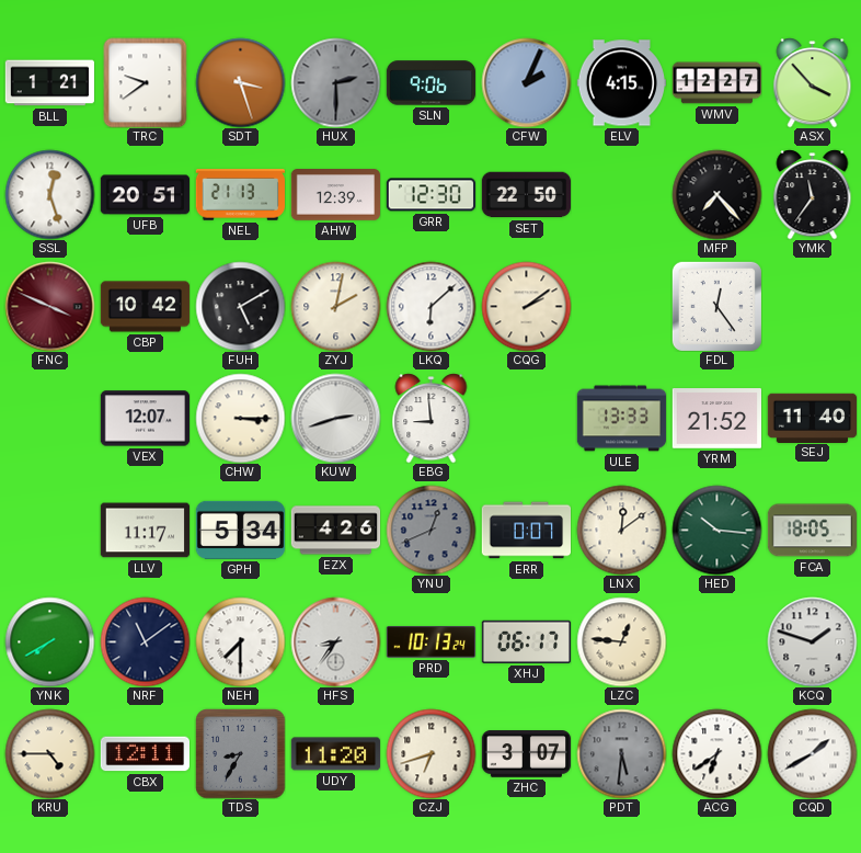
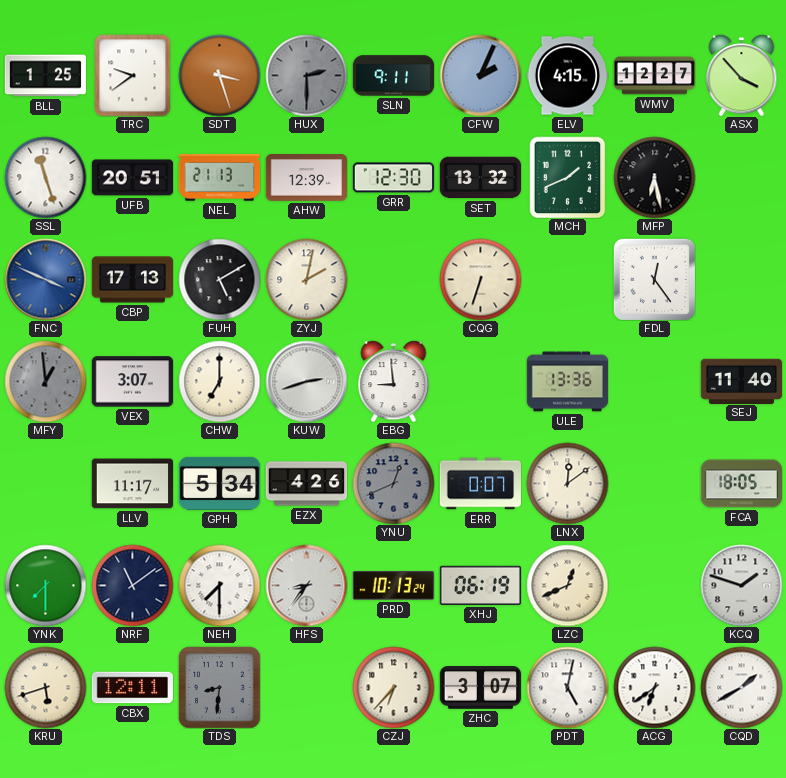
BLL: 1:21 -> 1:25
SLN: 9:06 -> 9:11
SSL: 12:27 -> 11:27
SET: 22:50 -> 13:32
MCH: none -> 1:41
MFP: 7:23 -> 6:28
YMK: 11:36 -> none
FNC dial: burgundy -> blue
CBP: 10:42 -> 17:13
LKQ: 6:08 -> none
CQG: 2:09 -> 6:33
MFY: none -> 12:59
VEX: 12:07 -> 3:07
CHW: 3:15 -> 7:00
ULE: 13:33 -> 13:36
YRM: 21:52 -> none
HED: 10:16 -> none
YNK: 7:40 -> 7:30
XHJ: 06:17 -> 06:19
LZC: 12:46 -> 12:41
KRU: 4:45 -> 5:42
TDS: 8:35 -> 8:31
UDY: 11:20 -> none
CZJ: 6:42 -> 6:37
PDT: 5:31 -> 5:02
PDT dial: grey -> white
